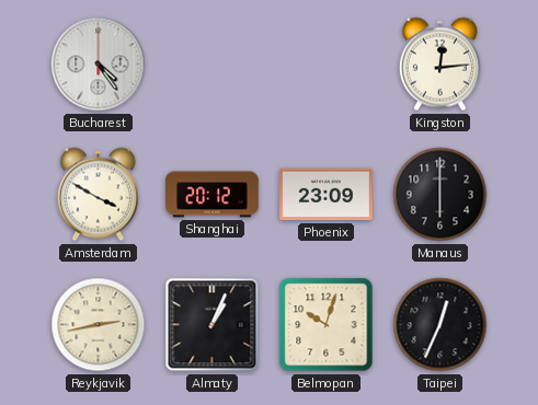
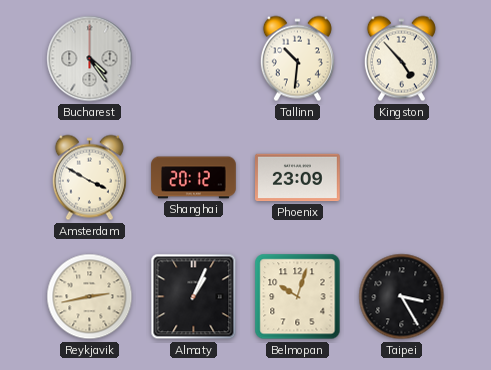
Tallinn: none -> 10:31
Kingston: 12:14 -> 4:53
Manaus: 6:00 -> none
Taipei: 12:34 -> 3:25
